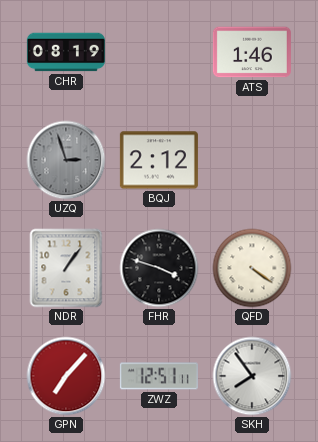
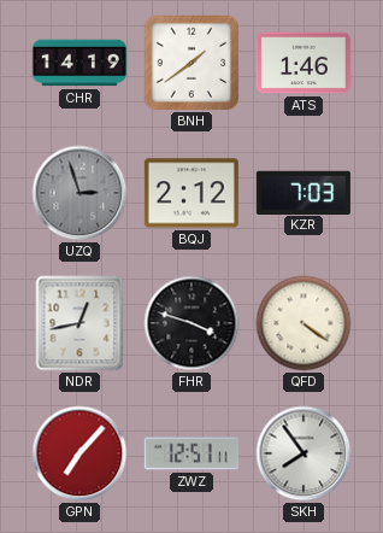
CHR: 08:19 -> 14:19
BNH: none -> 1:39
KZR: none -> 7:03
NDR: 1:06 -> 12:43
